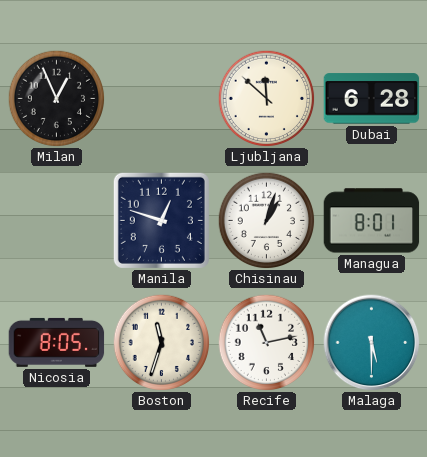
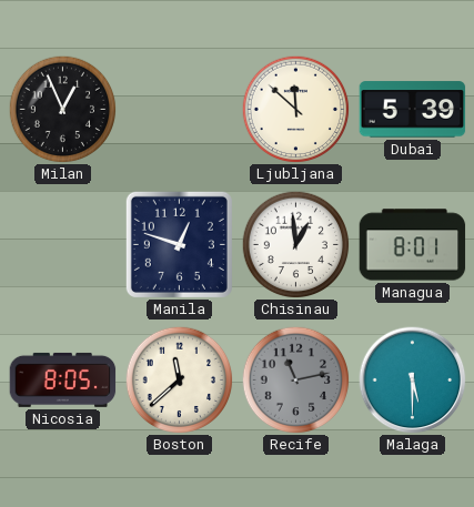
Dubai: 6:28 -> 5:39
Chisinau: 1:03 -> 12:59
Boston: 11:33 -> 11:38
Recife dial: white -> grey
